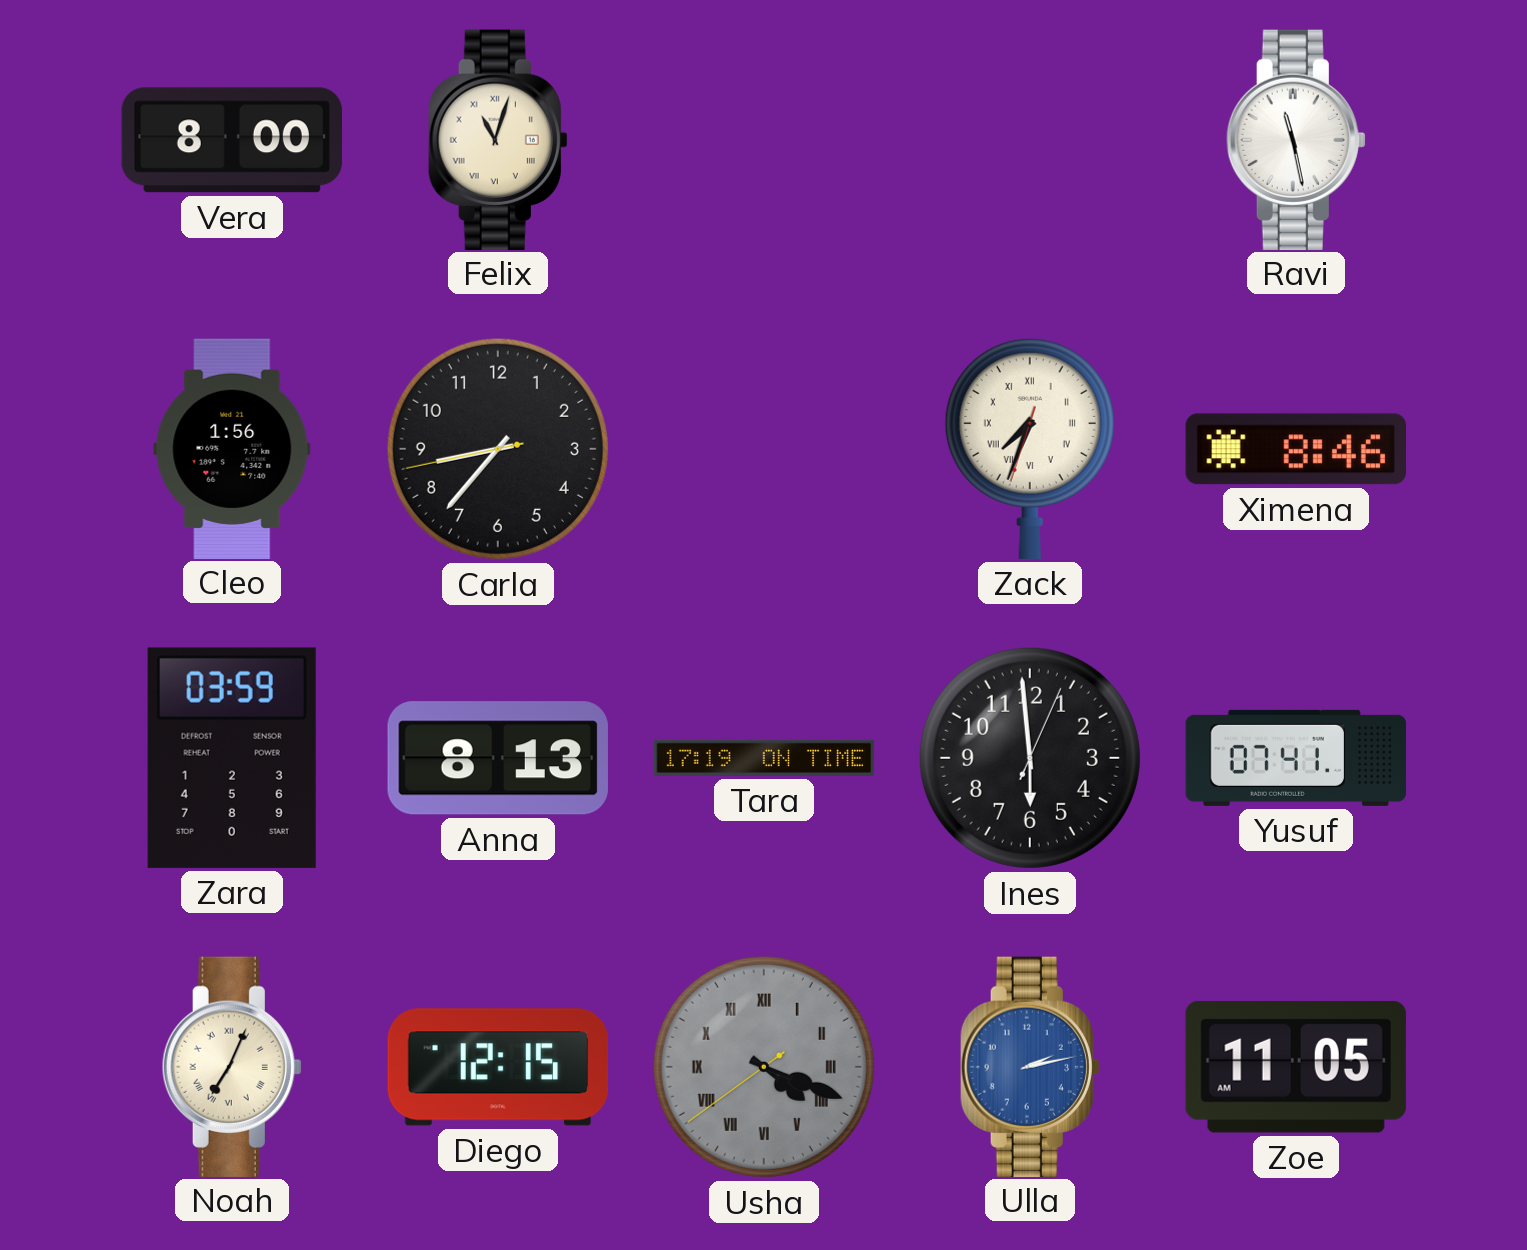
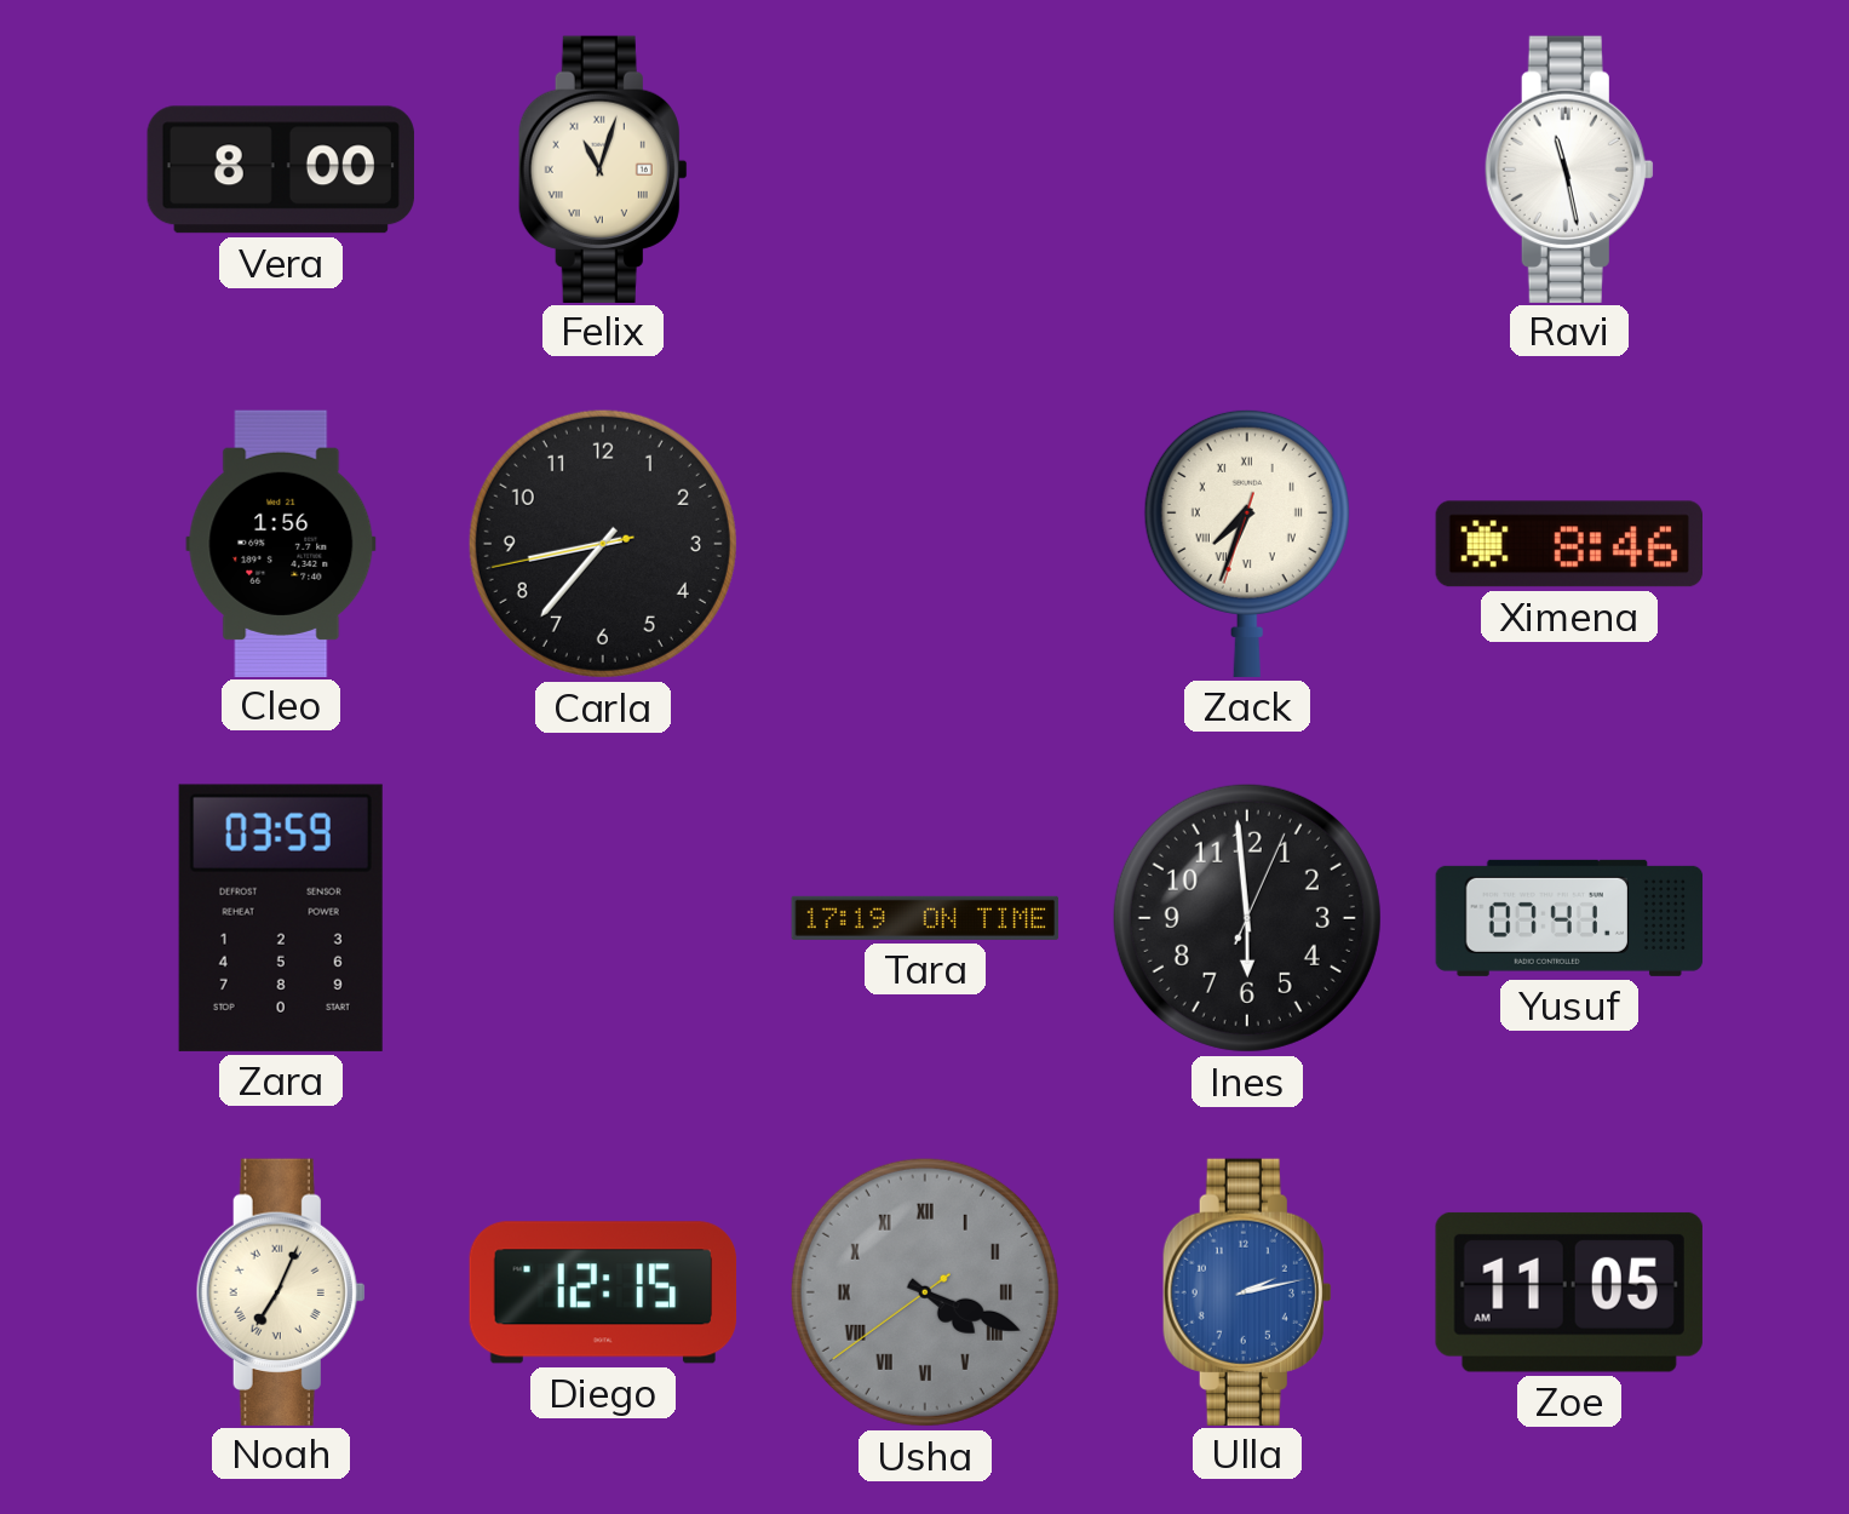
Anna: 8:13 -> none
